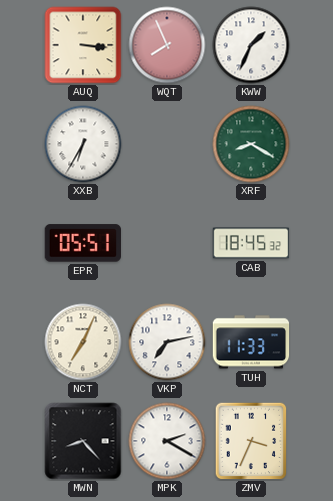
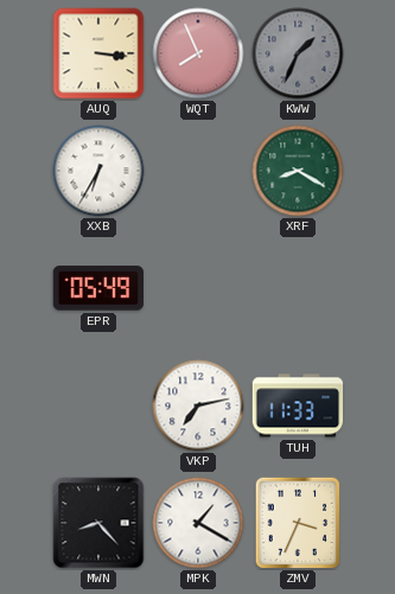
KWW dial: white -> grey
EPR: 05:51 -> 05:49
CAB: 18:45 -> none
NCT: 7:04 -> none
MPK: 2:20 -> 1:20
